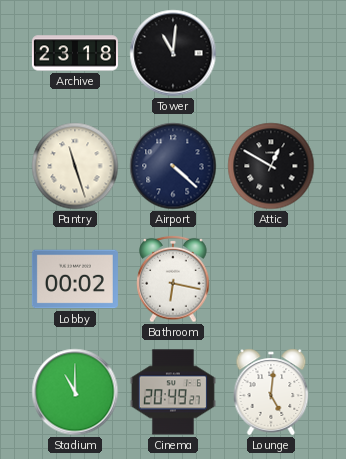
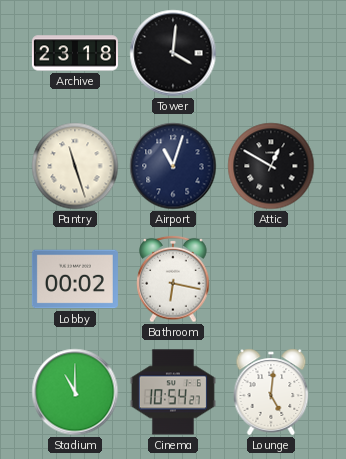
Tower: 11:01 -> 4:01
Airport: 4:22 -> 11:03
Cinema: 20:49 -> 10:54
